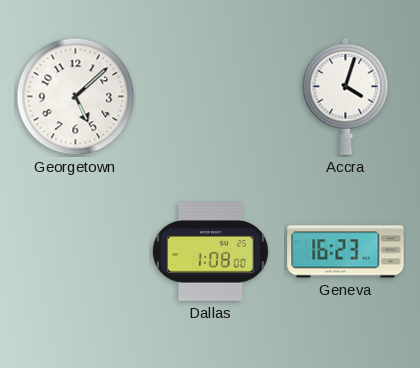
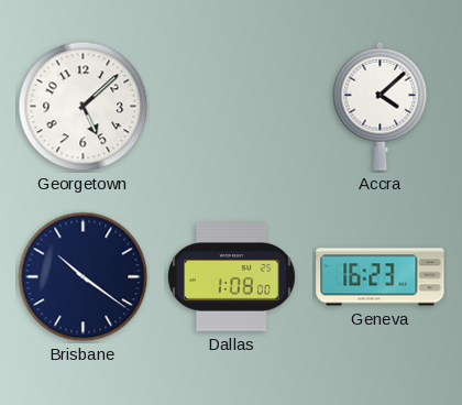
Accra: 4:03 -> 4:08
Brisbane: none -> 10:21
